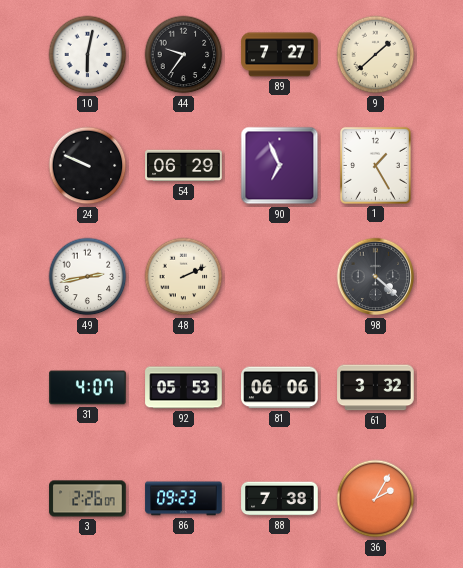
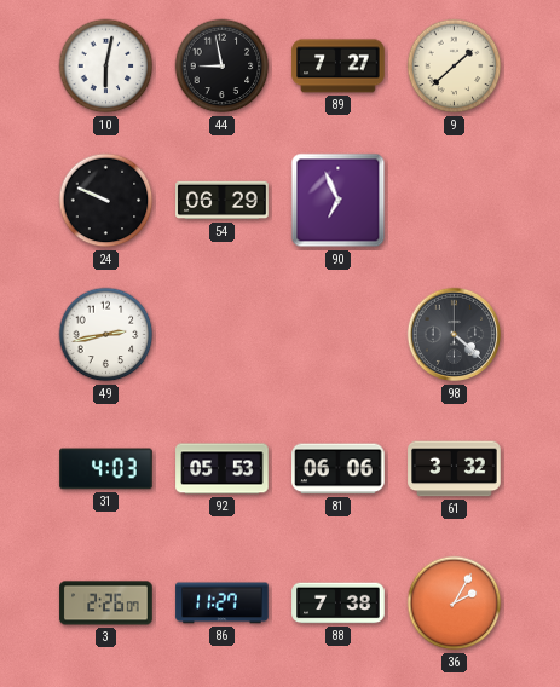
44: 9:36 -> 8:58
1: 1:25 -> none
48: 2:11 -> none
31: 4:07 -> 4:03
86: 09:23 -> 11:27
